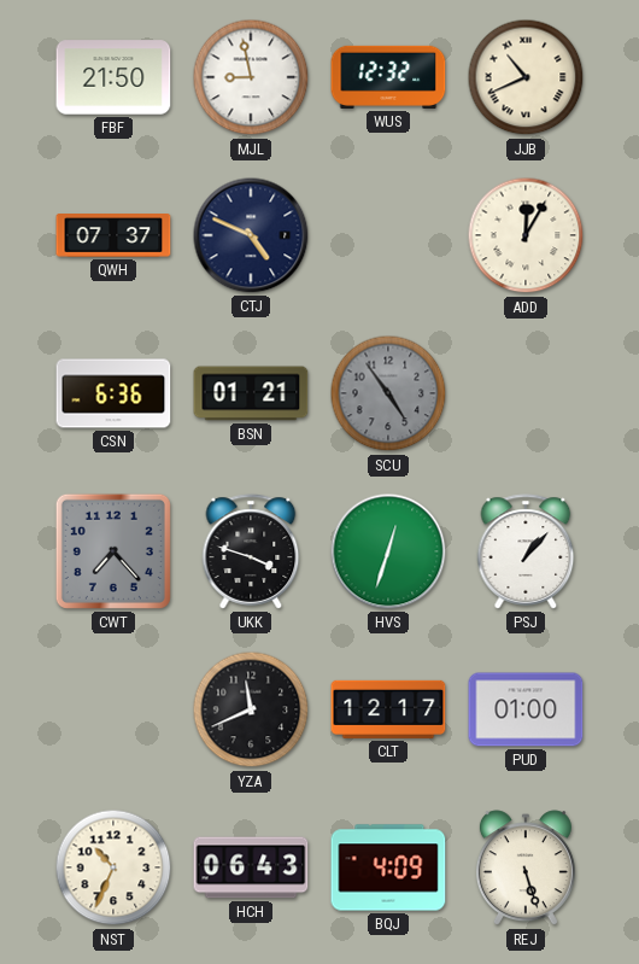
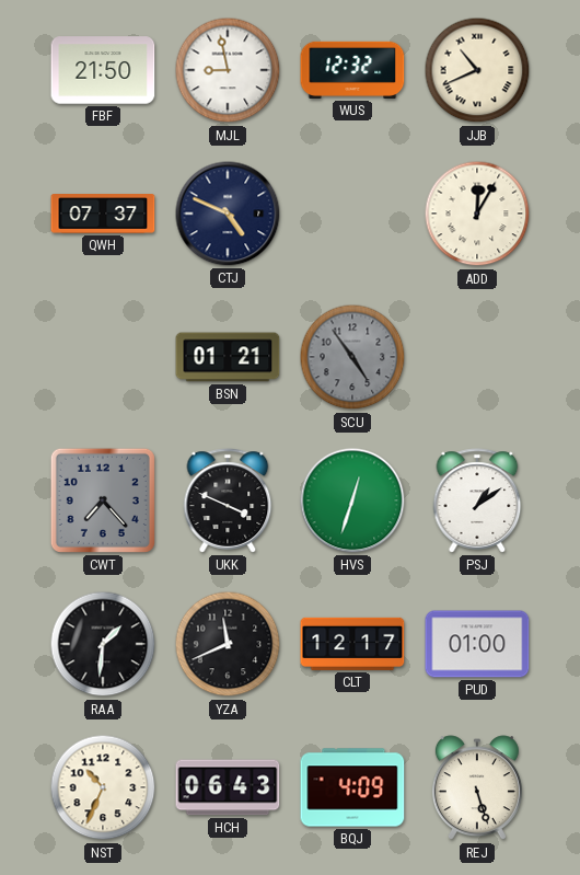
CSN: 6:36 -> none
UKK: 3:48 -> 3:49
PSJ: 1:07 -> 1:09
RAA: none -> 1:31
